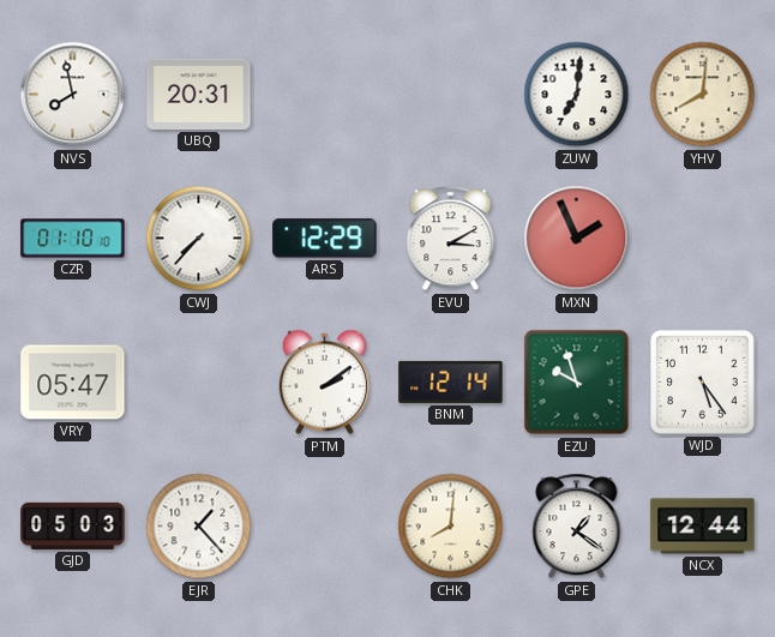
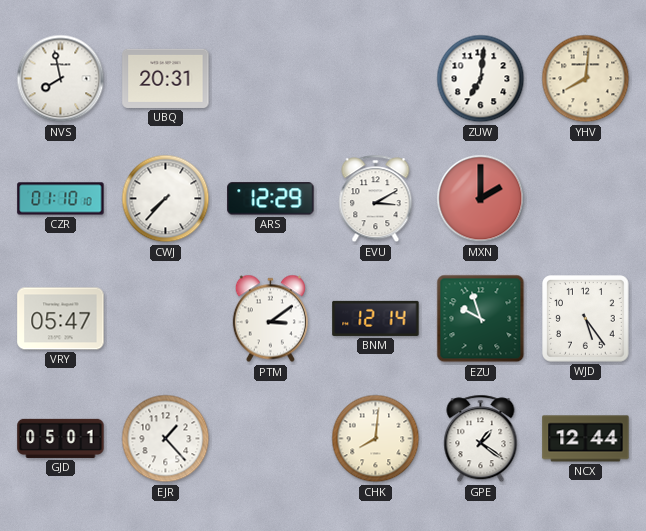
MXN: 1:56 -> 2:00
PTM: 2:09 -> 3:09
GJD: 05:03 -> 05:01
